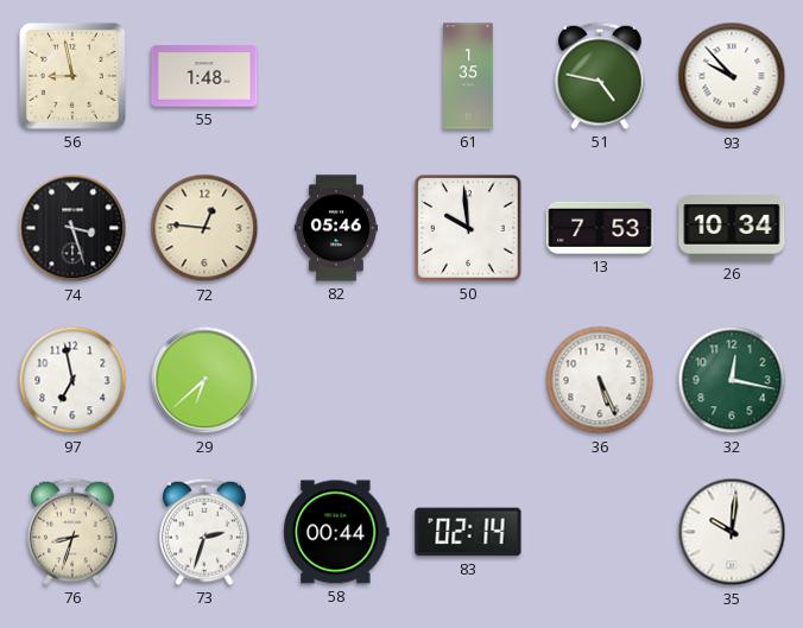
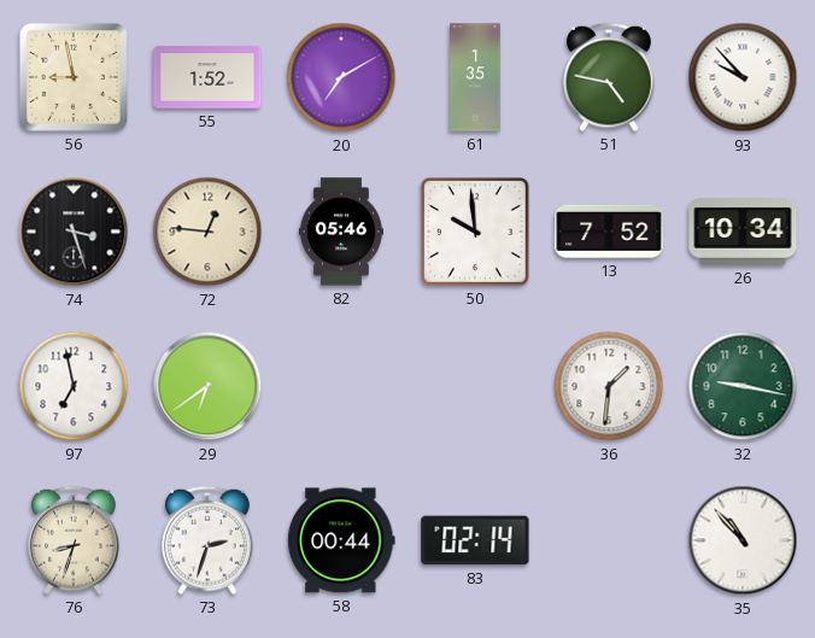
55: 1:48 -> 1:52
20: none -> 7:10
13: 7:53 -> 7:52
29: 6:38 -> 6:39
36: 5:26 -> 1:31
32: 12:17 -> 9:17
35: 10:01 -> 10:53
